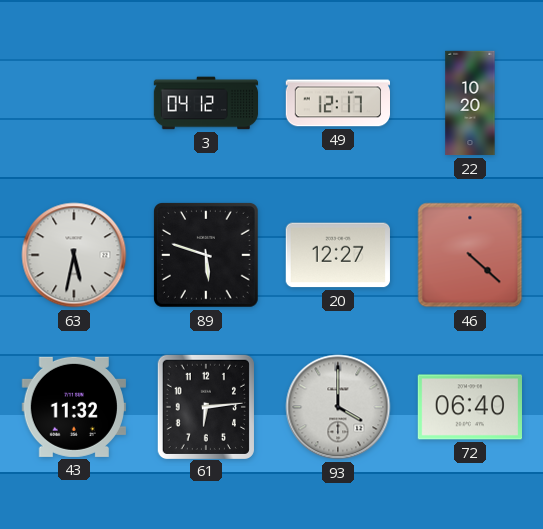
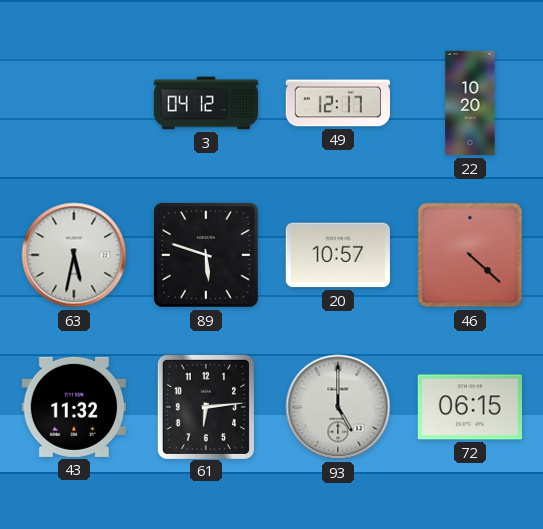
20: 12:27 -> 10:57
93: 4:00 -> 5:00
72: 06:40 -> 06:15
